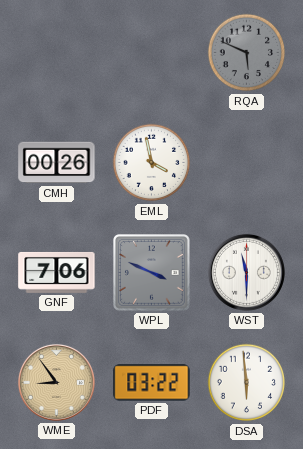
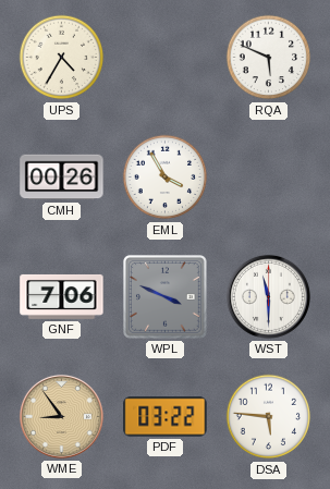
UPS: none -> 4:35
RQA dial: grey -> white
EML: 3:58 -> 3:55
DSA: 5:59 -> 5:46
